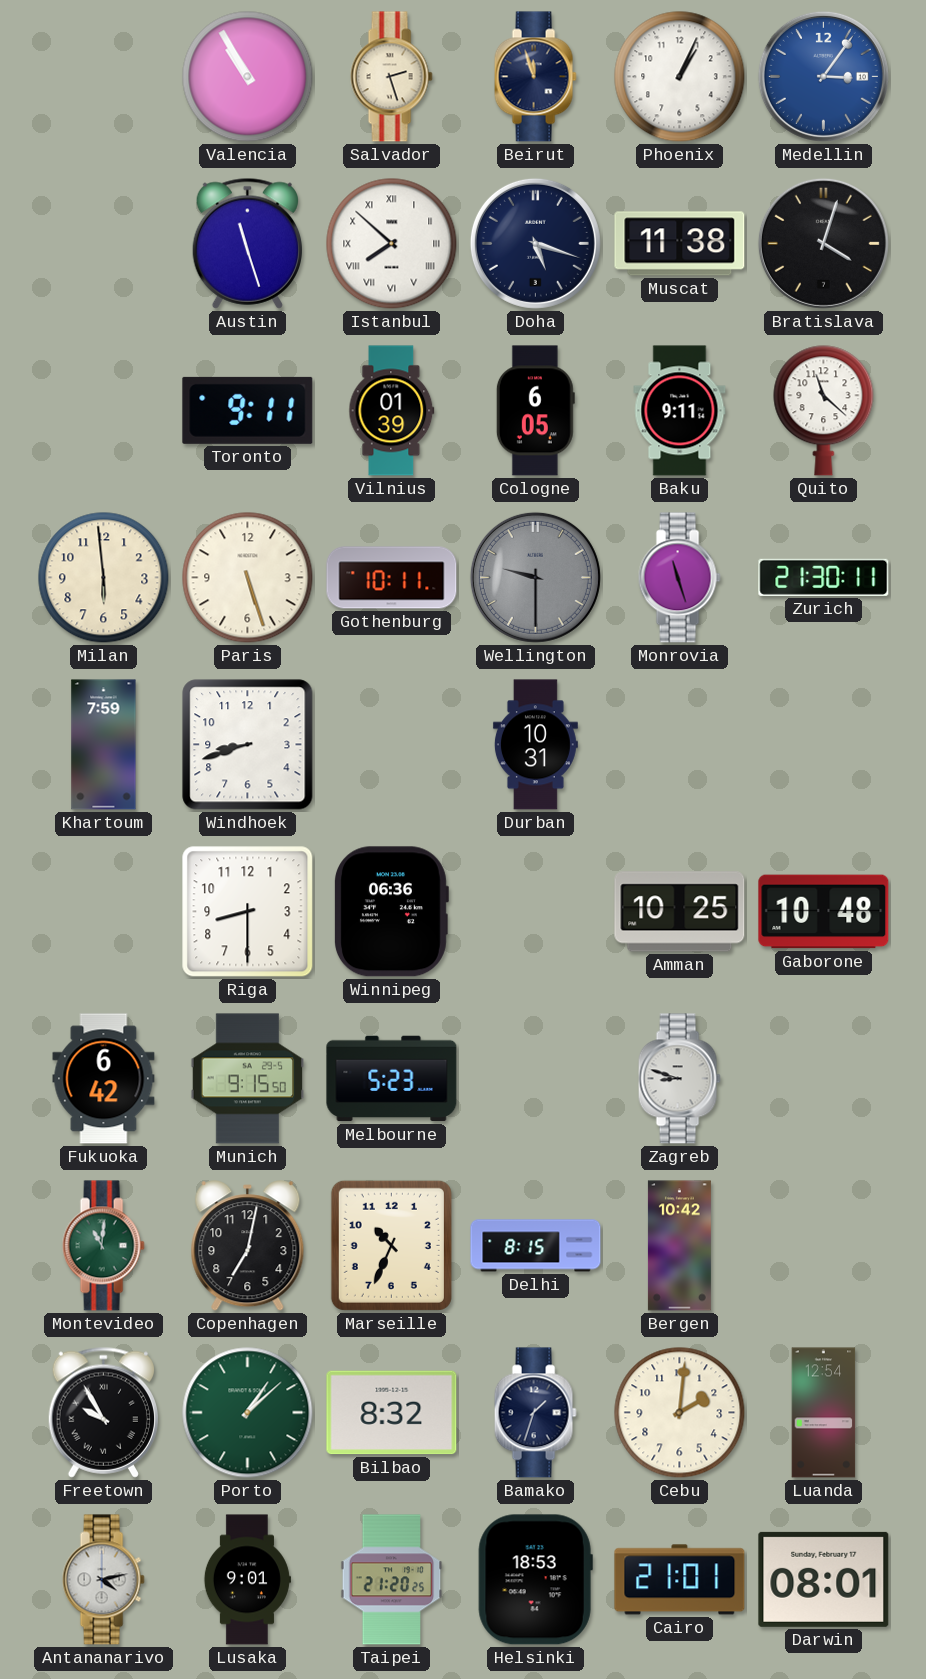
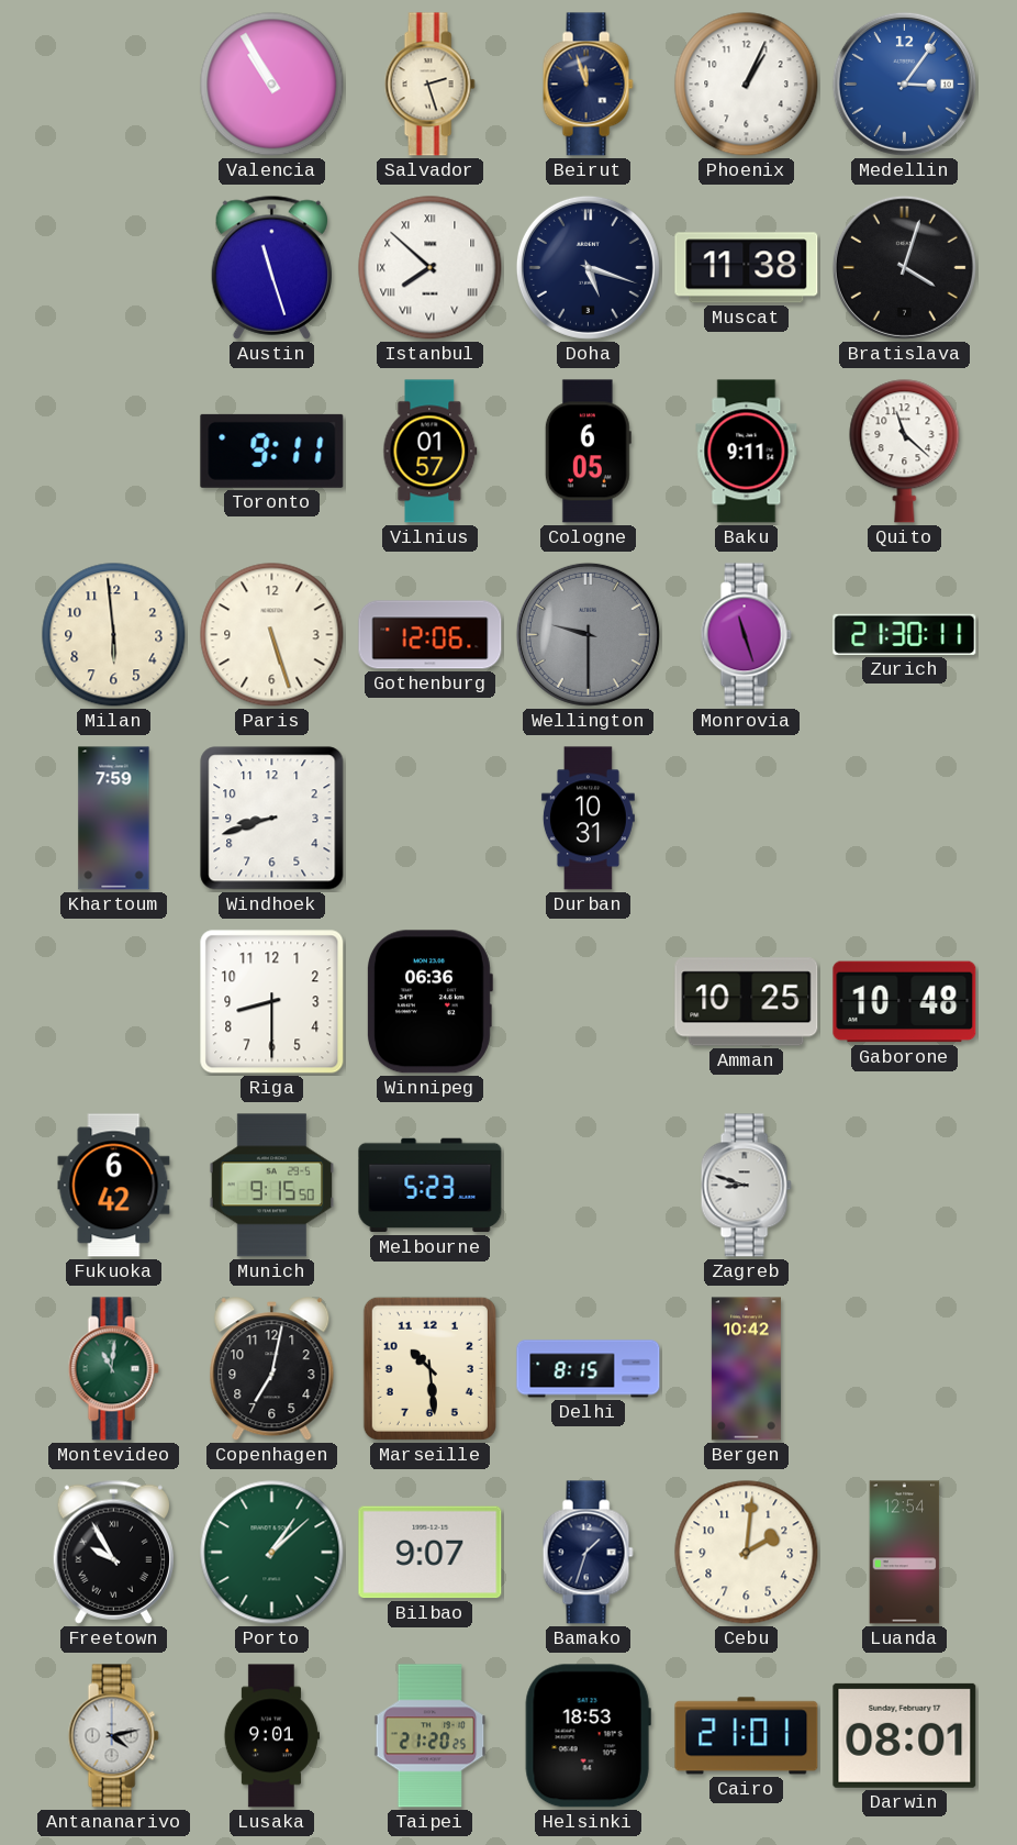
Vilnius: 01:39 -> 01:57
Gothenburg: 10:11 -> 12:06
Marseille: 10:34 -> 10:29
Bilbao: 8:32 -> 9:07
